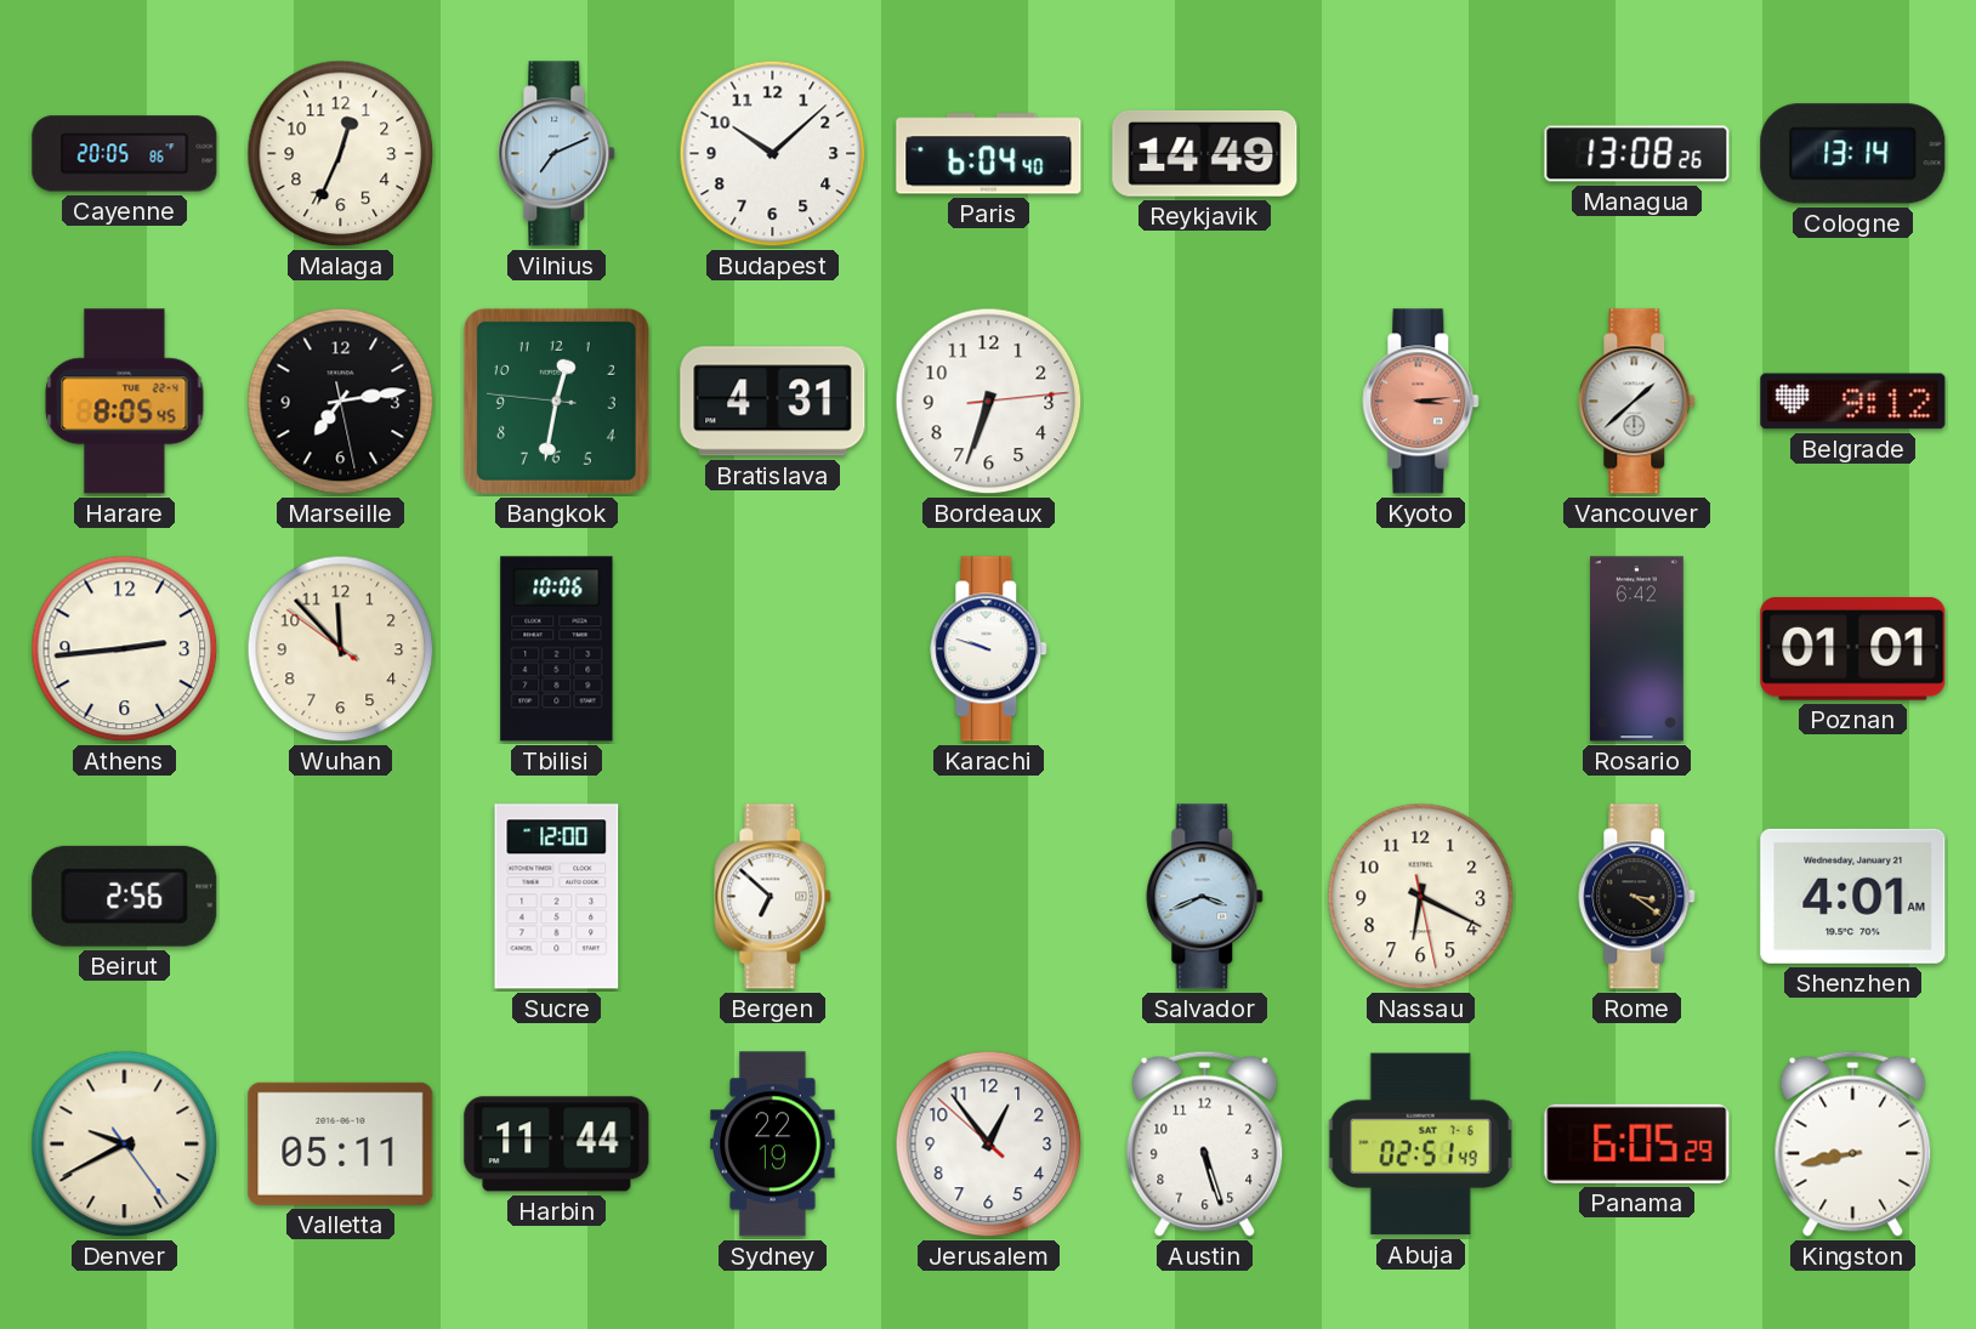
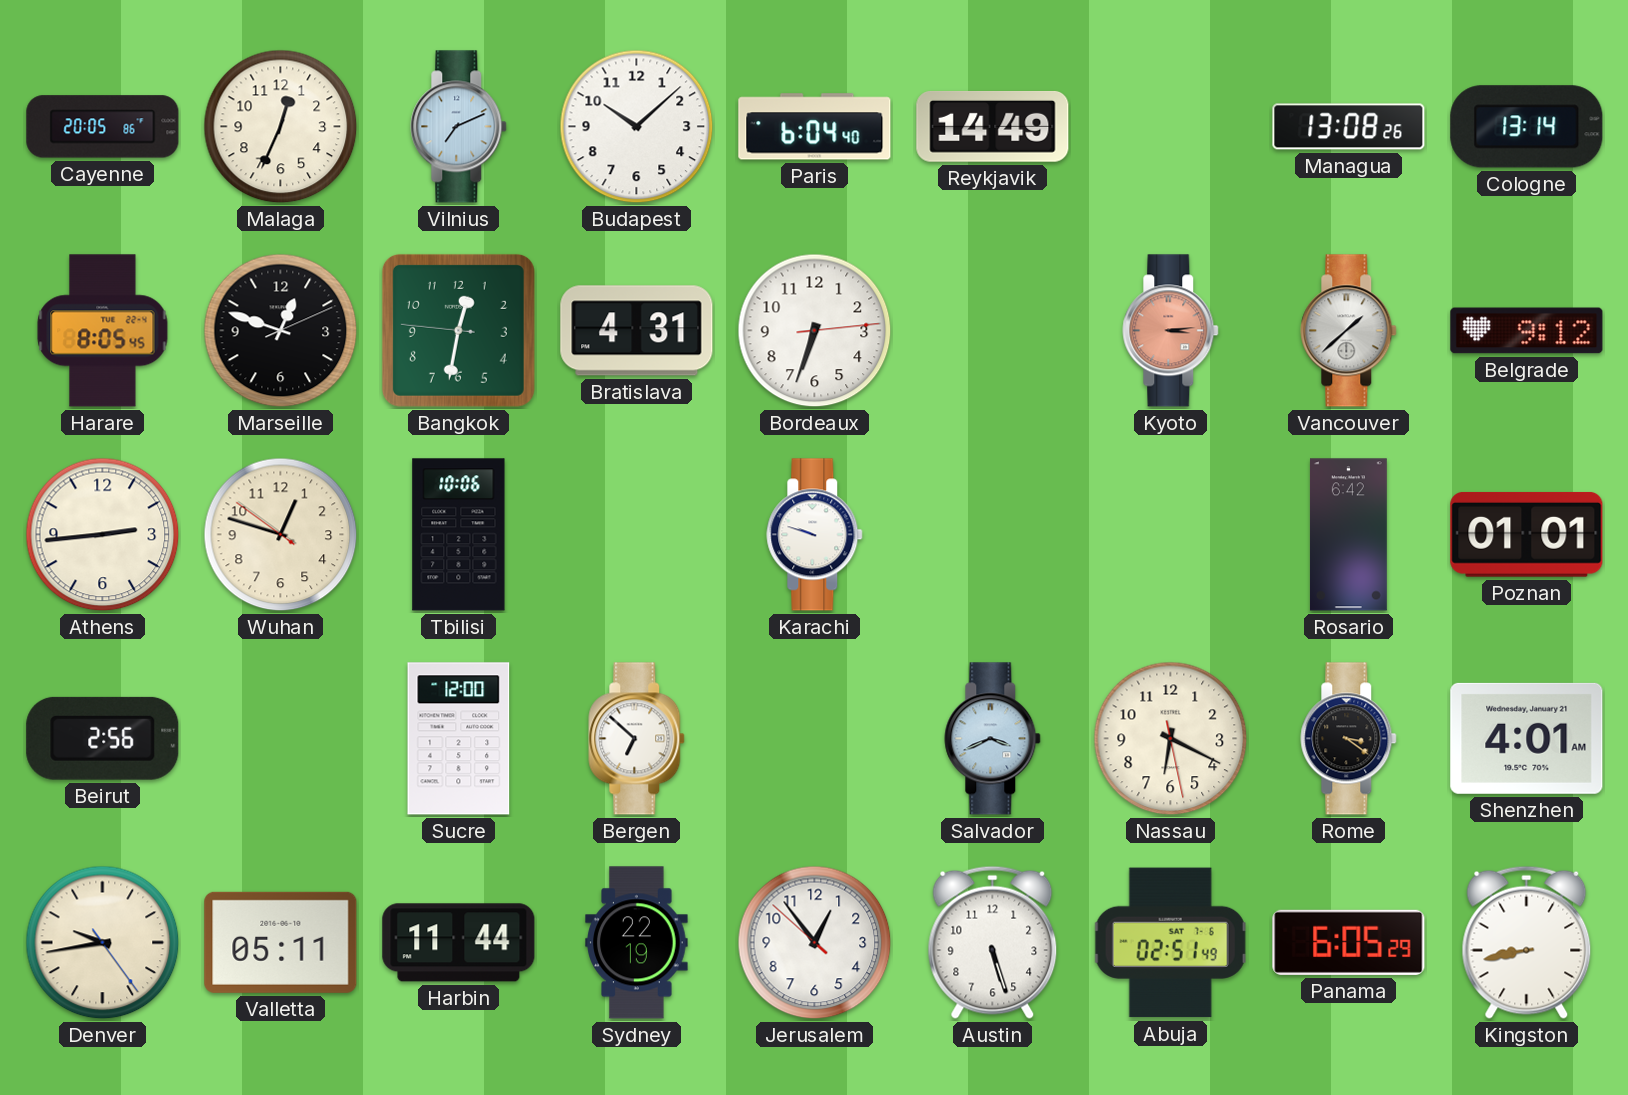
Marseille: 7:13 -> 12:48
Wuhan: 11:52 -> 12:47
Denver: 9:40 -> 9:43
